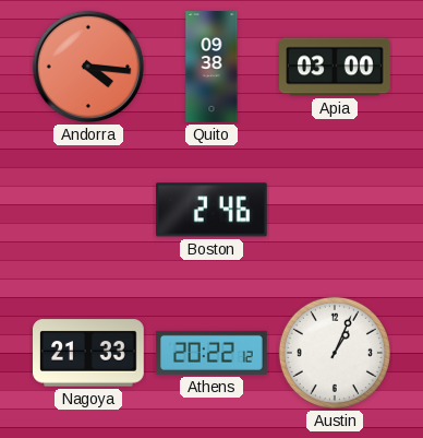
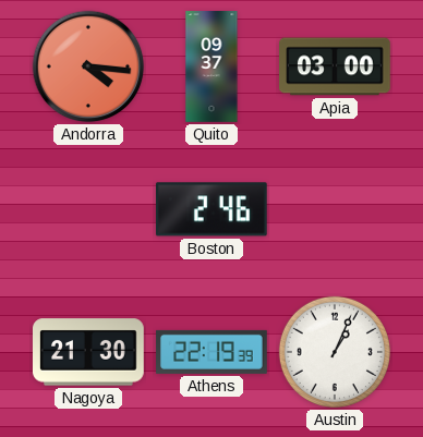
Quito: 09:38 -> 09:37
Nagoya: 21:33 -> 21:30
Athens: 20:22 -> 22:19
